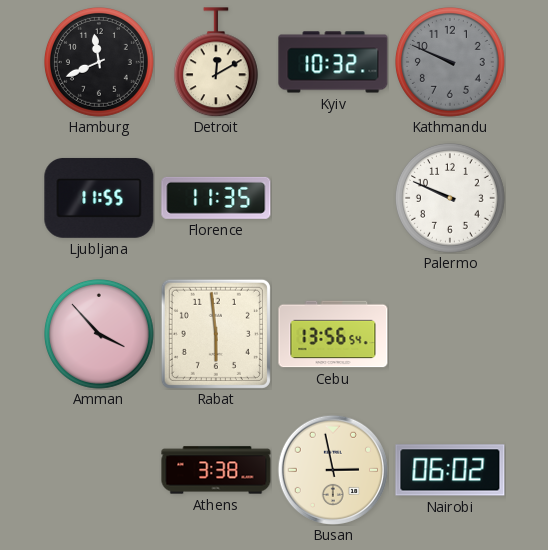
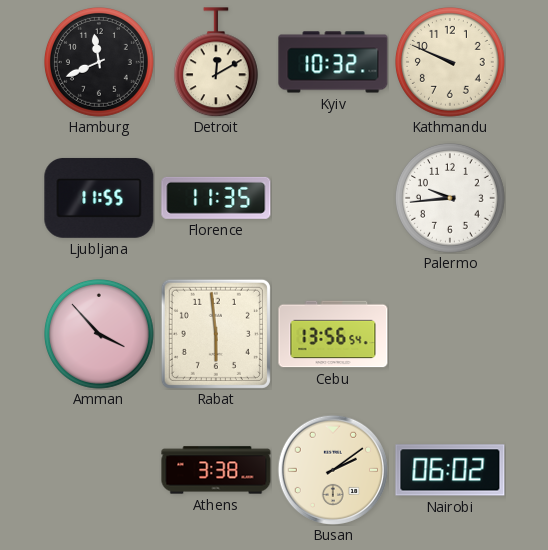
Kathmandu dial: grey -> cream
Palermo: 9:49 -> 9:44
Busan: 2:58 -> 2:09
